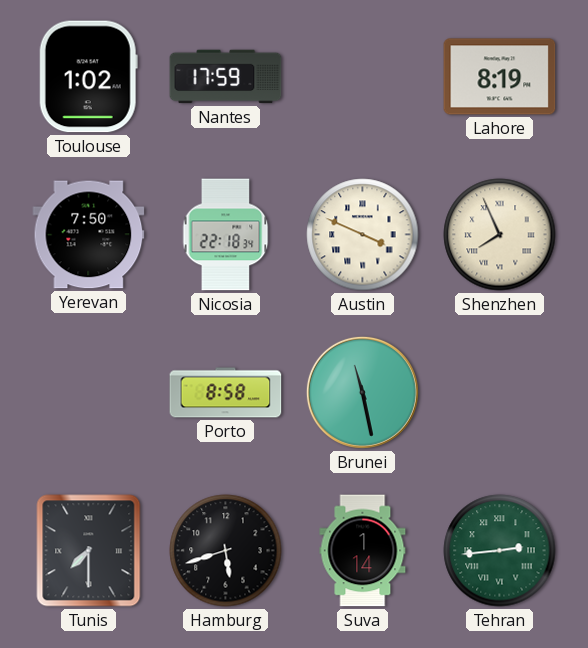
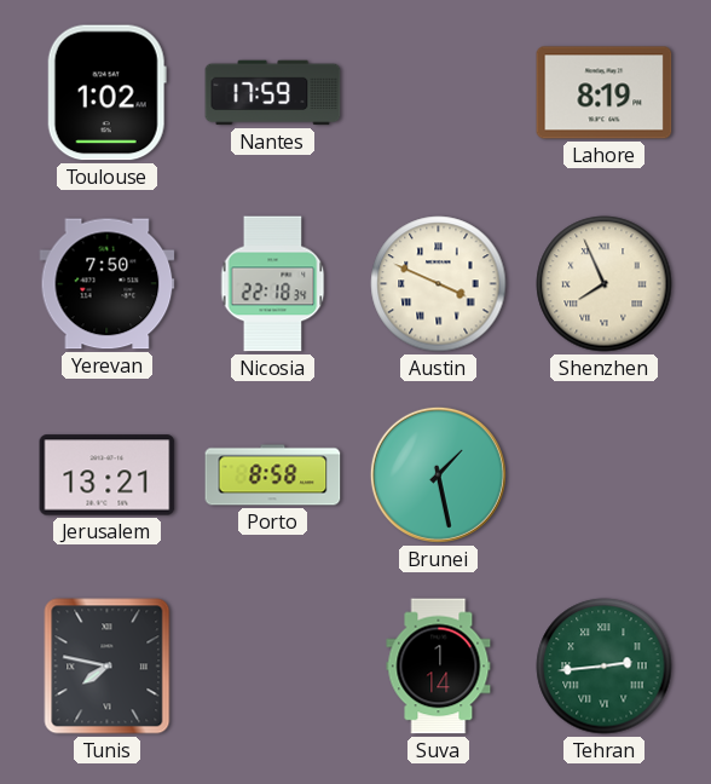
Jerusalem: none -> 13:21
Brunei: 11:28 -> 1:28
Tunis: 7:30 -> 7:47
Hamburg: 5:42 -> none
